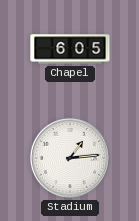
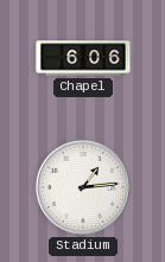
Chapel: 6:05 -> 6:06
